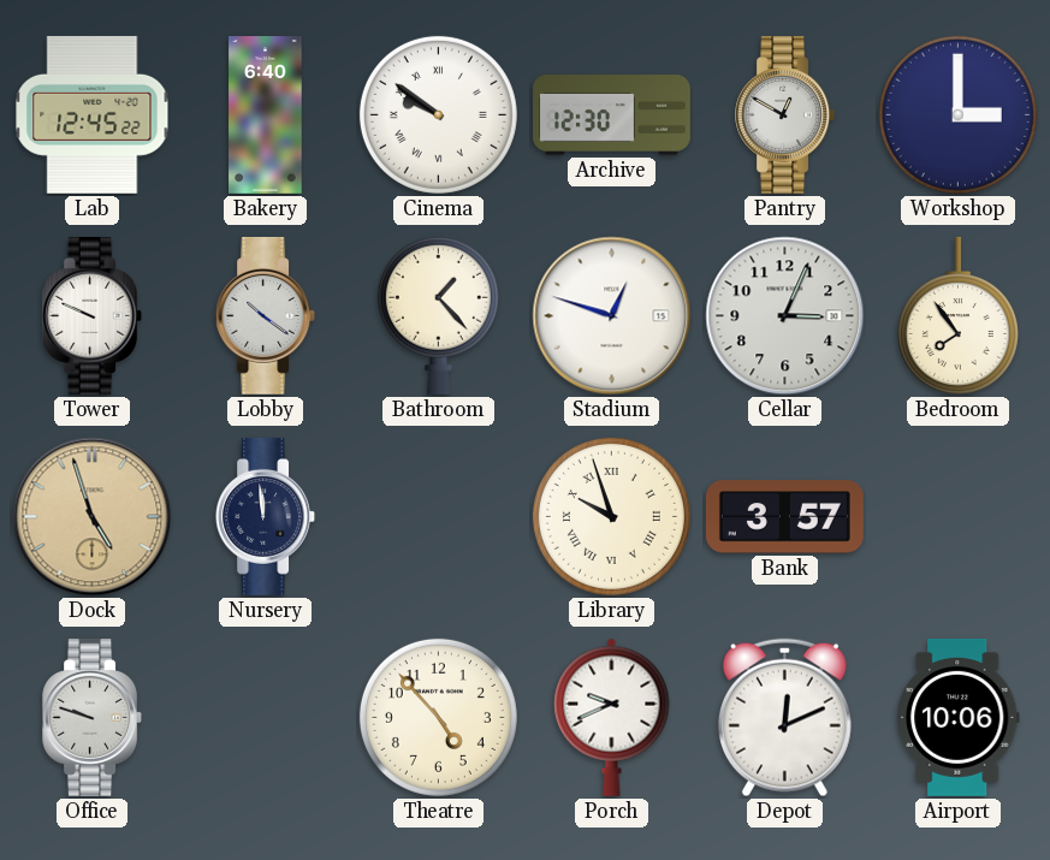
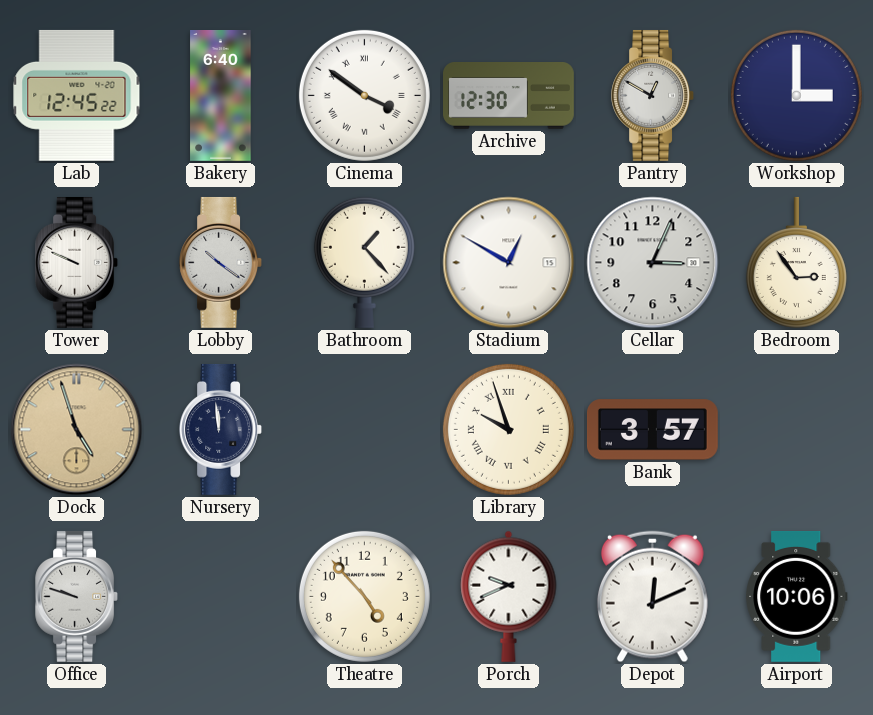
Cinema: 9:51 -> 3:51
Stadium: 12:48 -> 12:50
Bedroom: 7:54 -> 2:54
